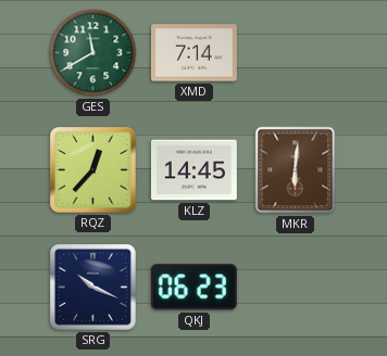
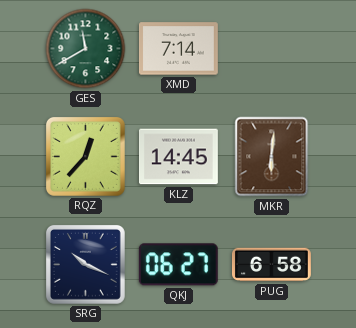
QKJ: 06:23 -> 06:27
PUG: none -> 6:58
